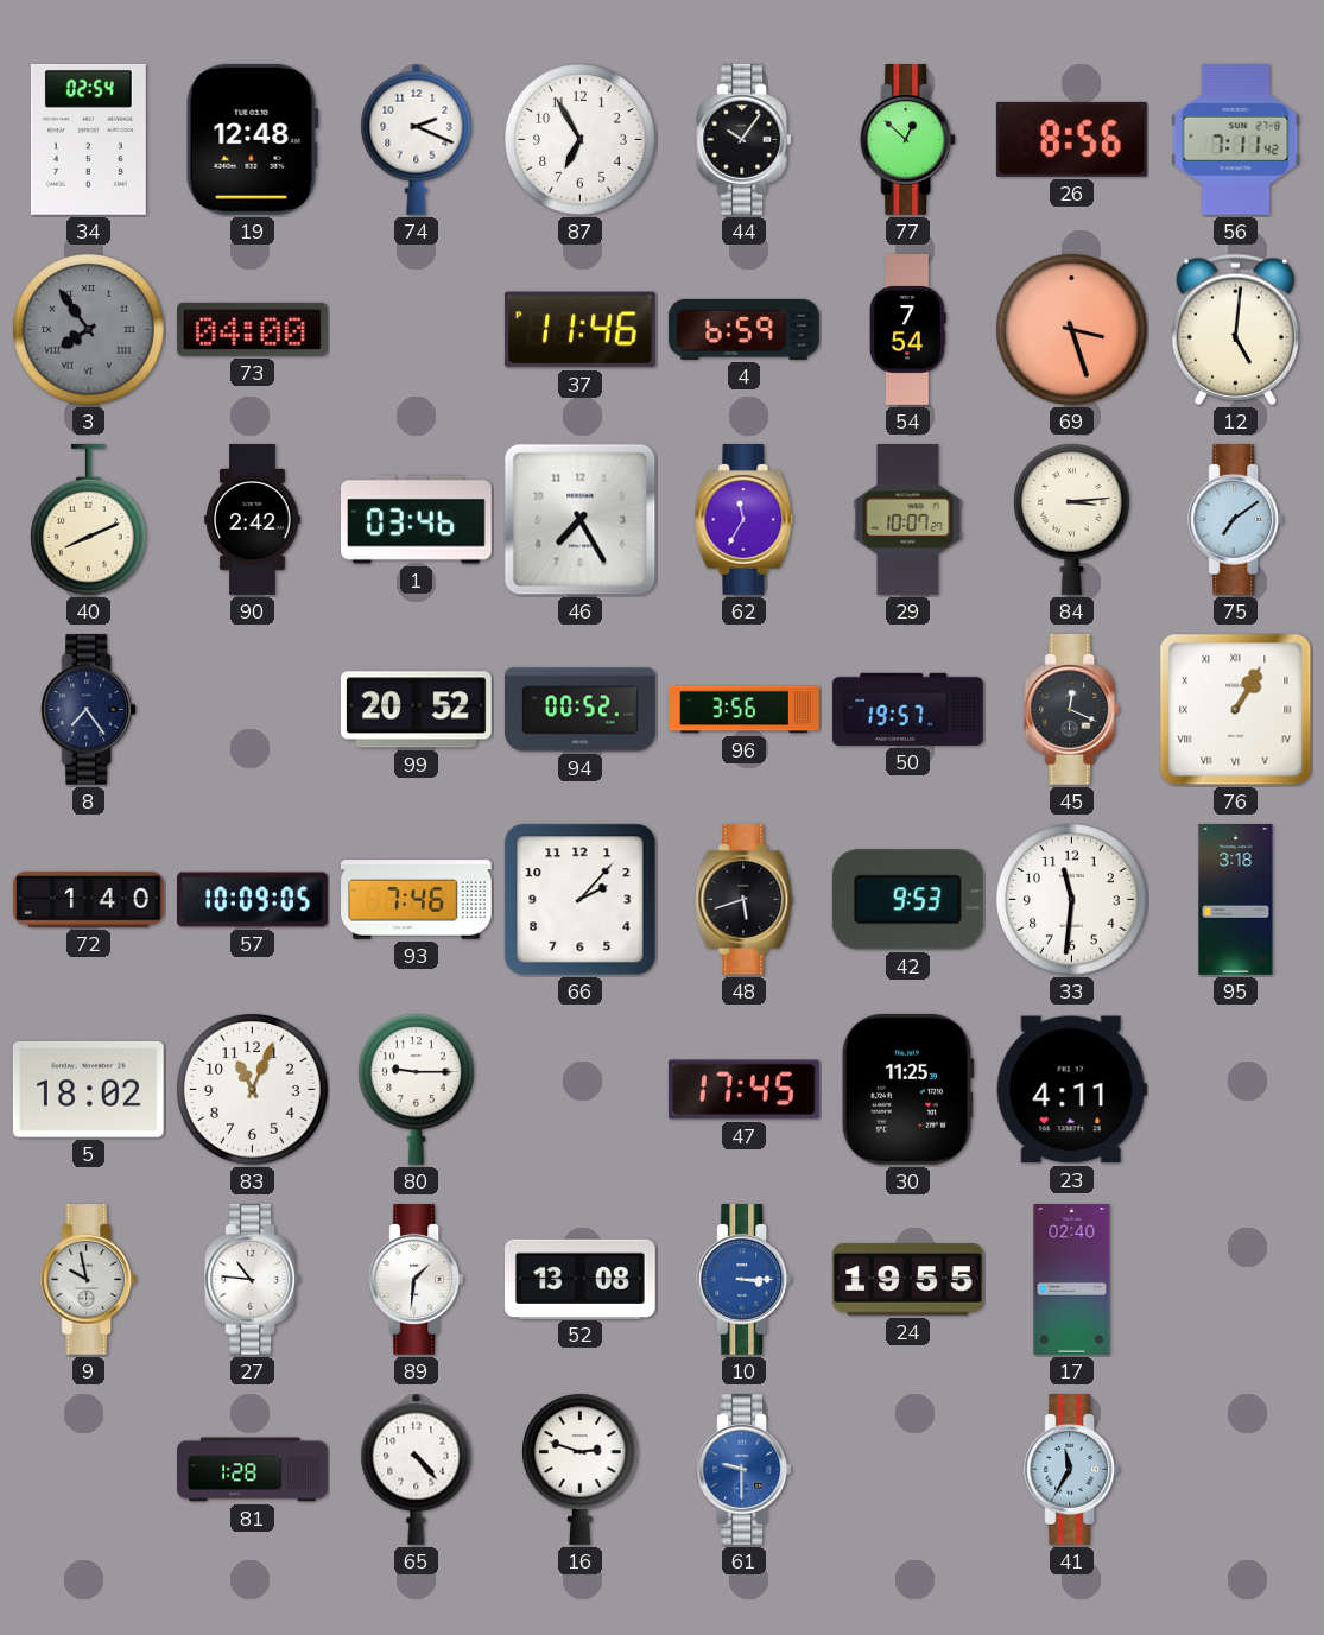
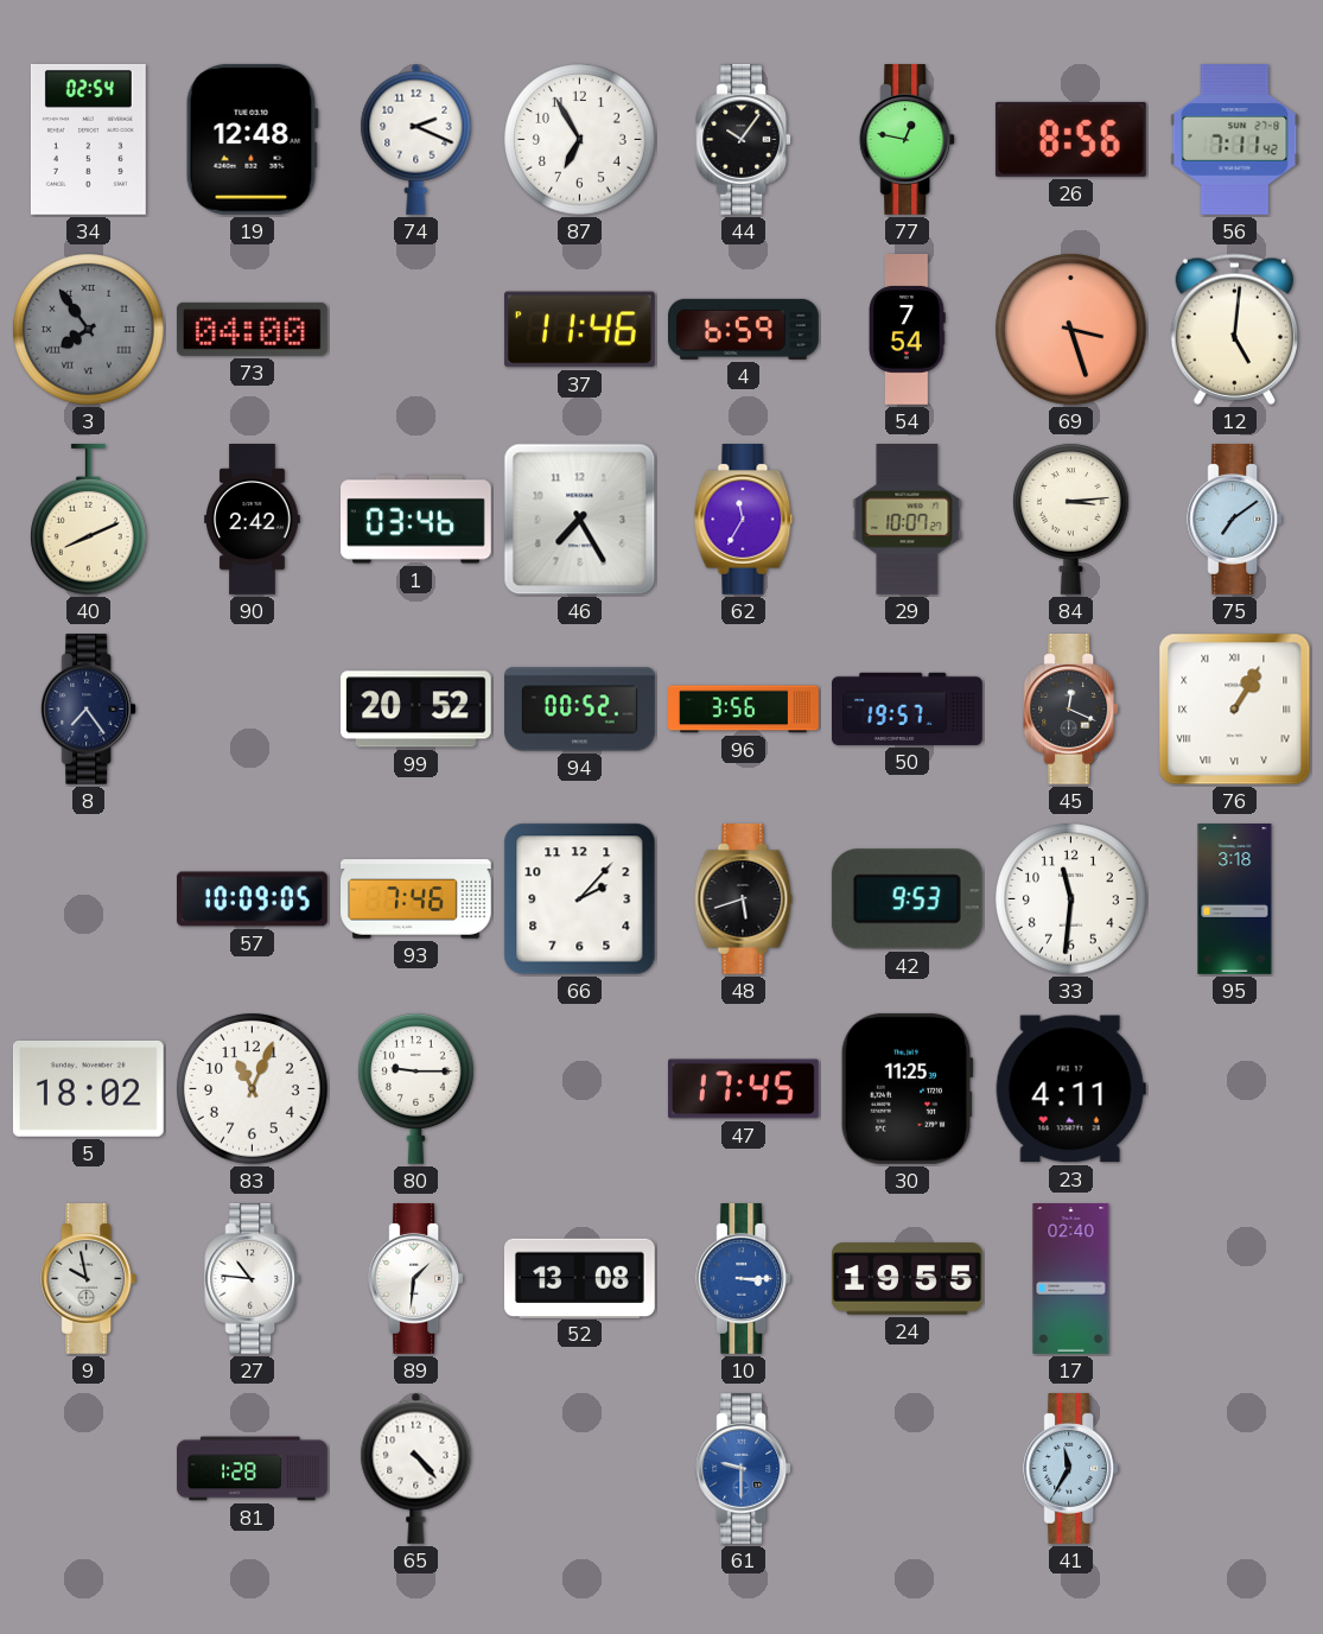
77: 12:52 -> 12:47
72: 1:40 -> none
16: 2:48 -> none
